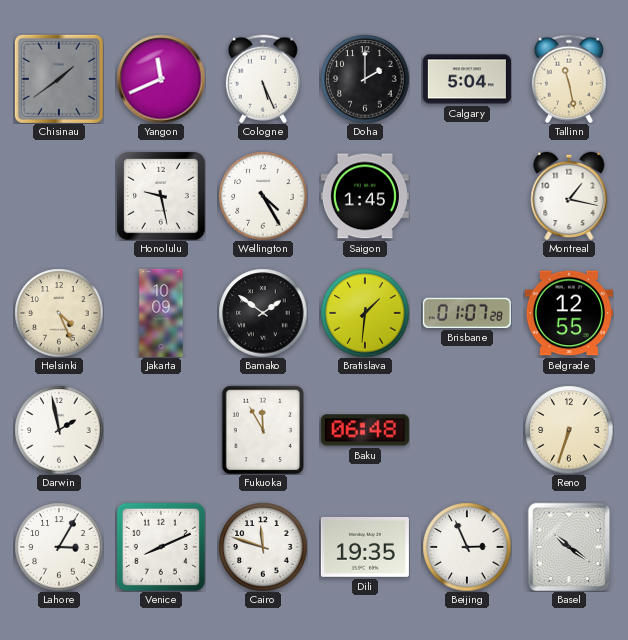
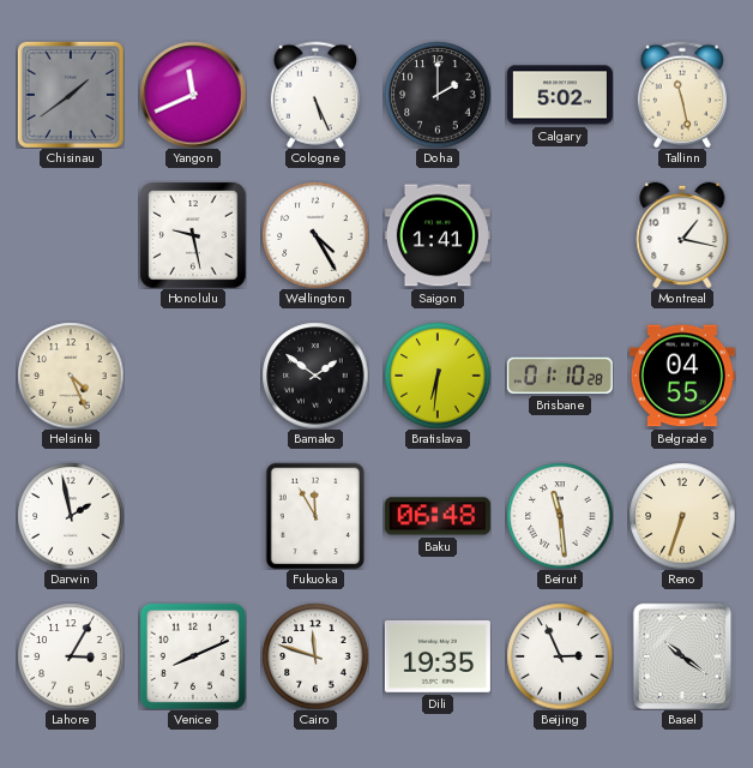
Calgary: 5:04 -> 5:02
Saigon: 1:45 -> 1:41
Jakarta: 10:09 -> none
Bratislava: 1:31 -> 6:31
Brisbane: 01:07 -> 01:10
Belgrade: 12:55 -> 04:55
Beirut: none -> 11:29
